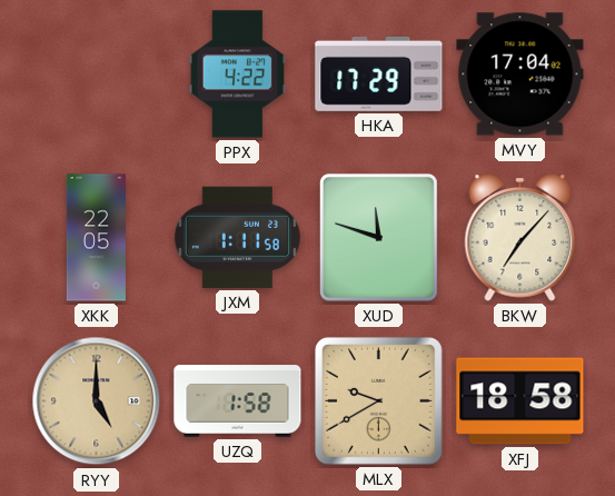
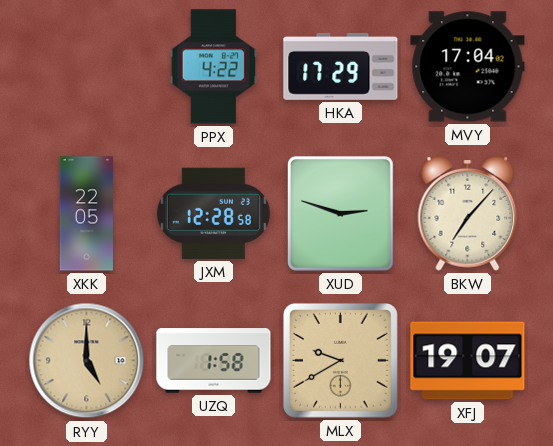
JXM: 1:11 -> 12:28
XUD: 11:48 -> 2:48
XFJ: 18:58 -> 19:07
